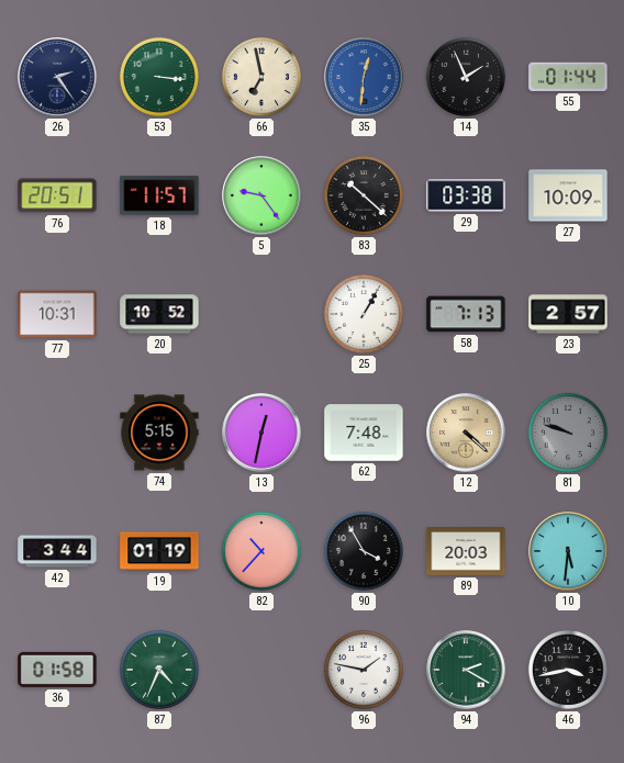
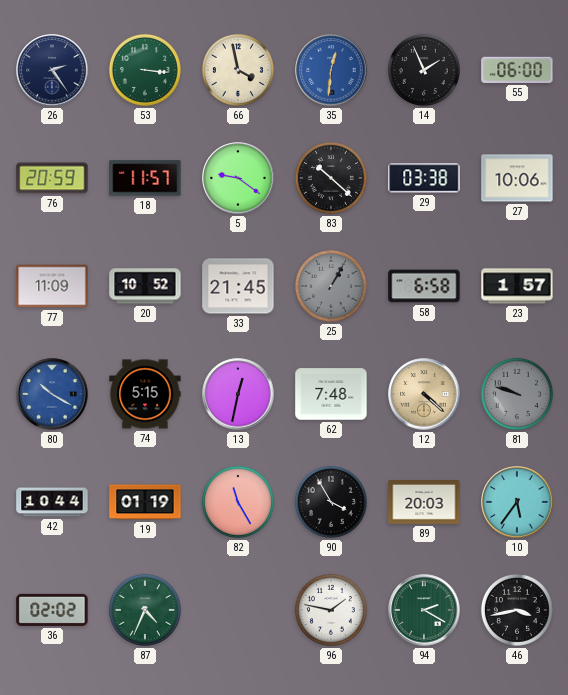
66: 6:58 -> 3:58
55: 01:44 -> 06:00
76: 20:51 -> 20:59
5: 9:24 -> 9:21
27: 10:09 -> 10:06
77: 10:31 -> 11:09
33: none -> 21:45
25 dial: white -> grey
58: 7:13 -> 6:58
23: 2:57 -> 1:57
80: none -> 10:20
42: 3:44 -> 10:44
82: 10:37 -> 11:25
10: 5:31 -> 5:36
36: 01:58 -> 02:02
